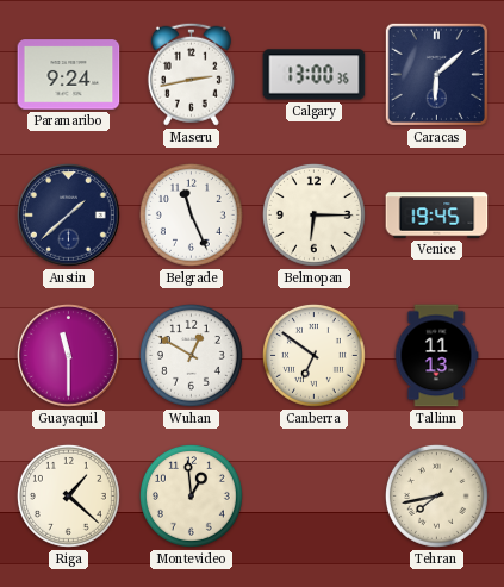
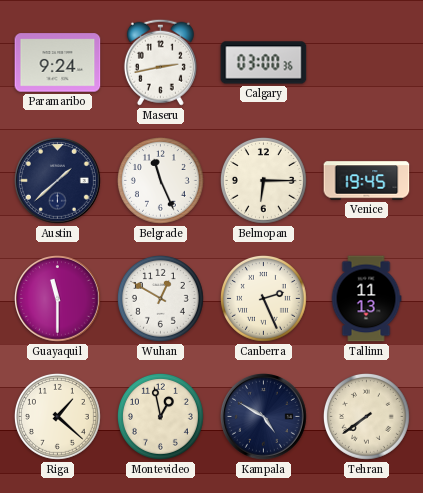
Calgary: 13:00 -> 03:00
Caracas: 6:08 -> none
Canberra: 6:51 -> 2:26
Montevideo: 12:59 -> 12:58
Kampala: none -> 4:50
Tehran: 7:43 -> 7:39
